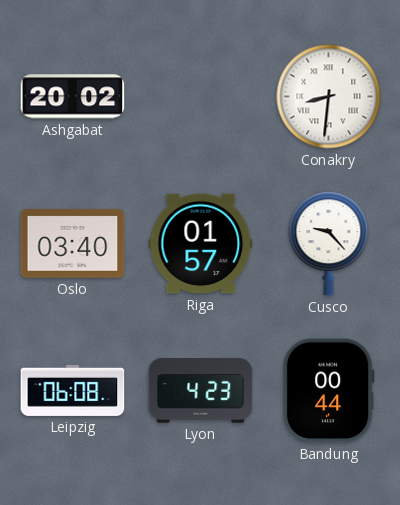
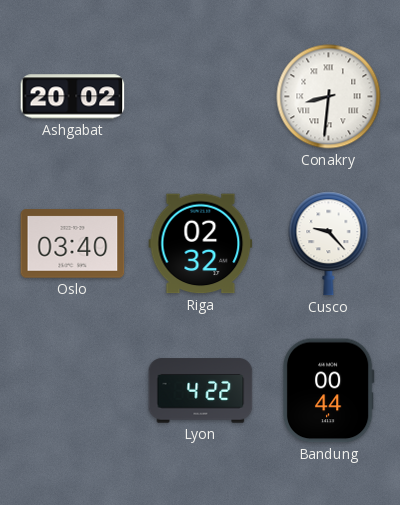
Riga: 01:57 -> 02:32
Leipzig: 06:08 -> none
Lyon: 4:23 -> 4:22
